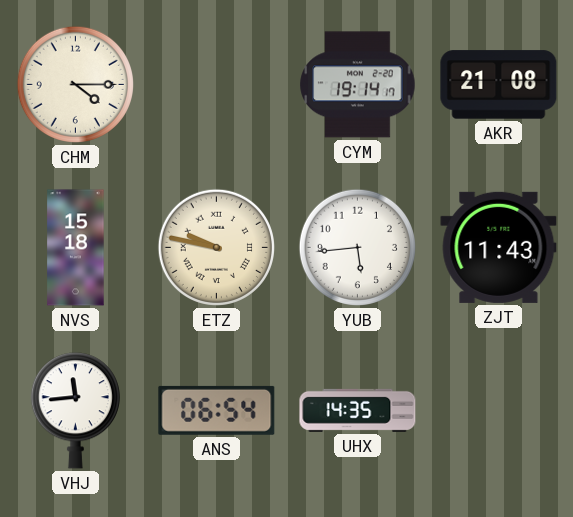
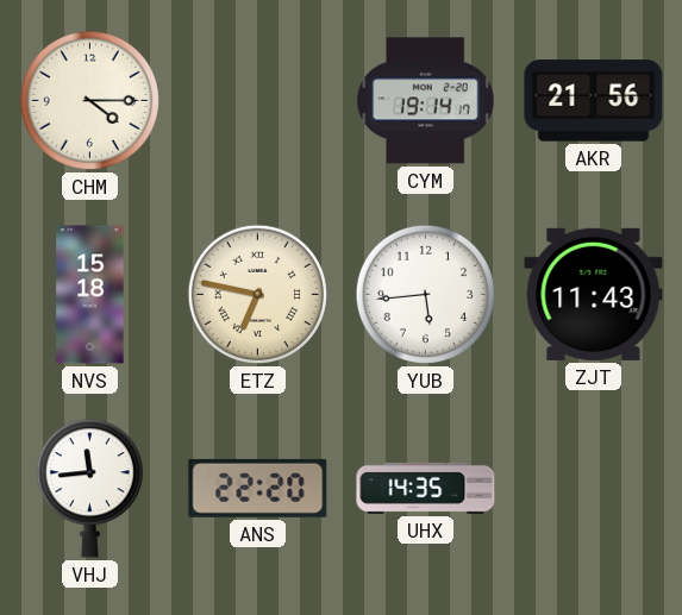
AKR: 21:08 -> 21:56
ETZ: 9:47 -> 6:47
ANS: 06:54 -> 22:20
